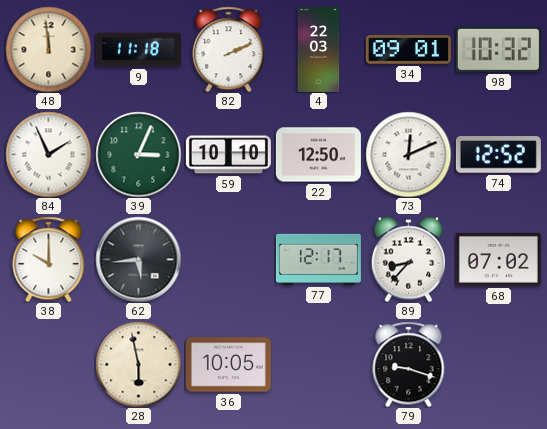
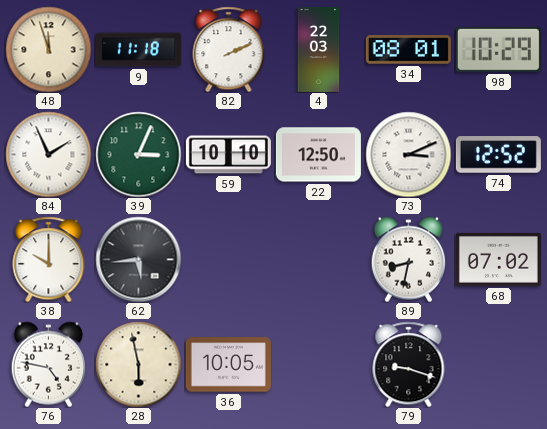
48: 11:59 -> 11:57
34: 09:01 -> 08:01
98: 10:32 -> 10:29
73: 12:11 -> 3:11
77: 12:17 -> none
89: 8:37 -> 8:32
76: none -> 4:47
